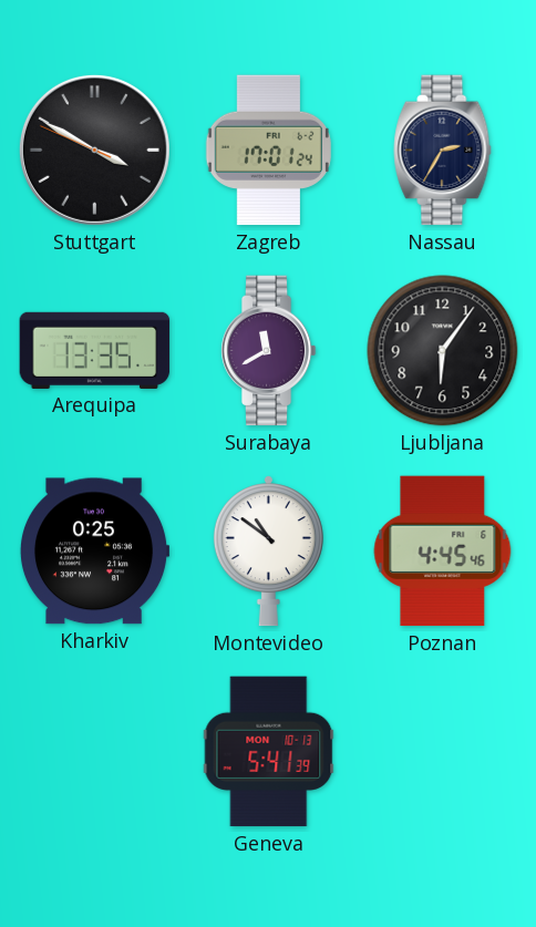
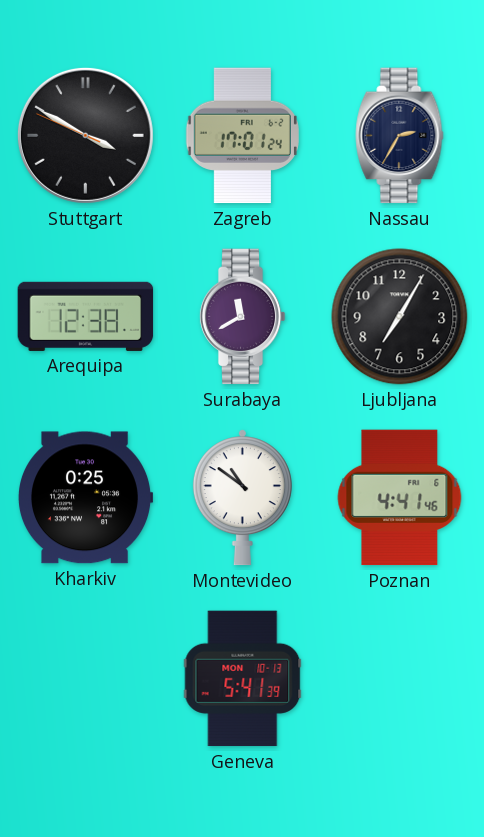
Arequipa: 13:35 -> 12:38
Ljubljana: 6:06 -> 7:05
Poznan: 4:45 -> 4:41
